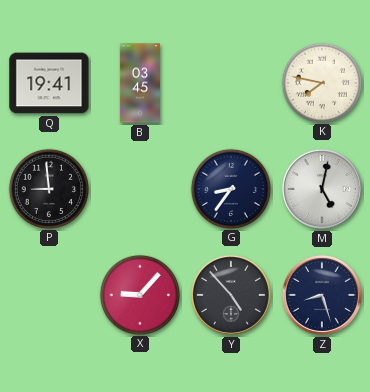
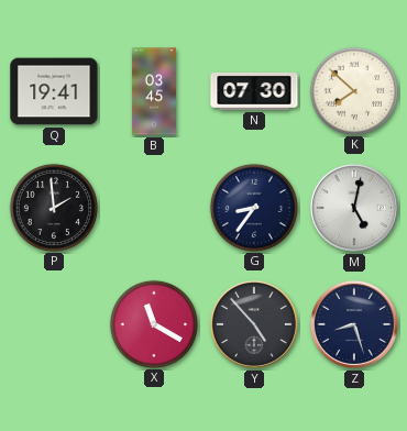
N: none -> 07:30
K: 7:47 -> 7:52
P: 8:59 -> 1:59
X: 9:07 -> 11:20
